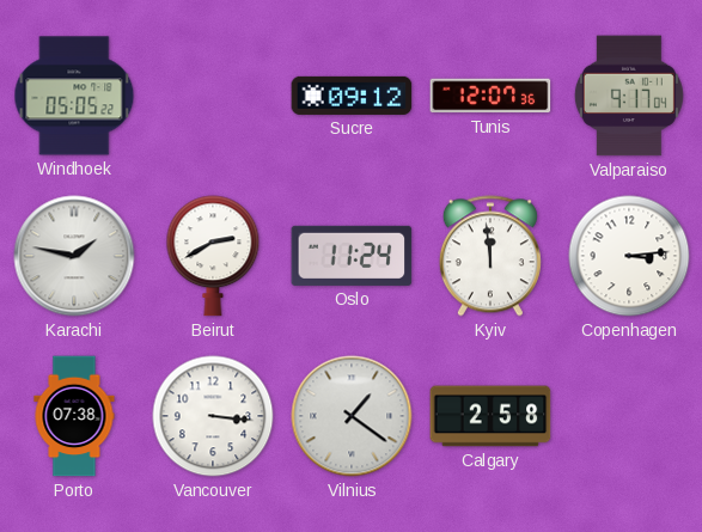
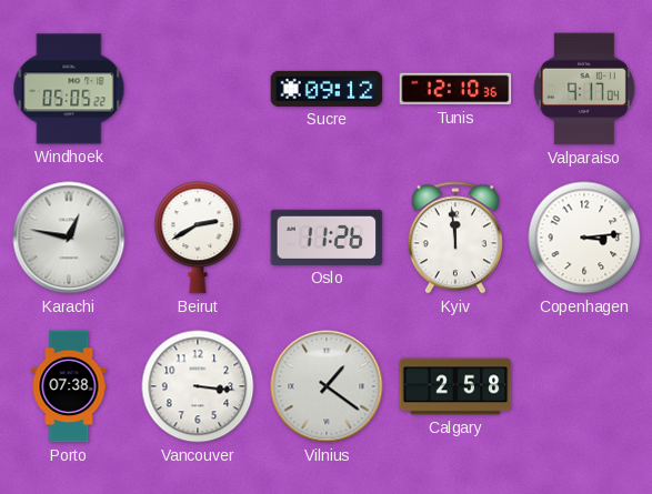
Tunis: 12:07 -> 12:10
Karachi: 1:47 -> 12:47
Oslo: 11:24 -> 11:26
